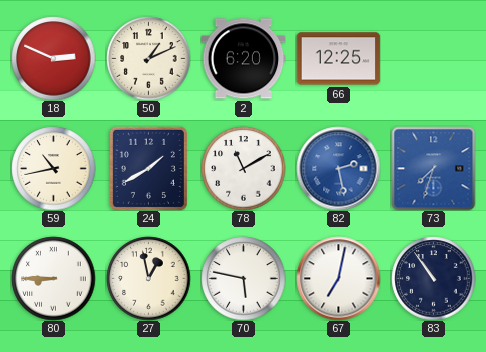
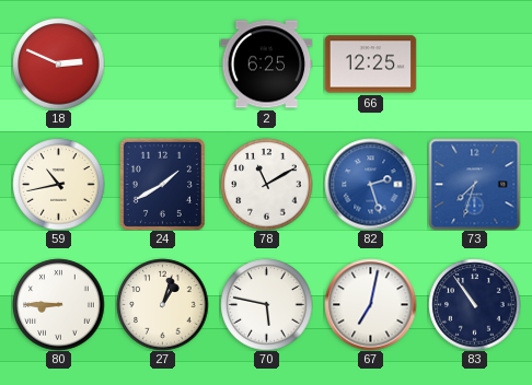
50: 1:11 -> none
2: 6:20 -> 6:25
82: 2:28 -> 2:27
27: 12:58 -> 1:03
